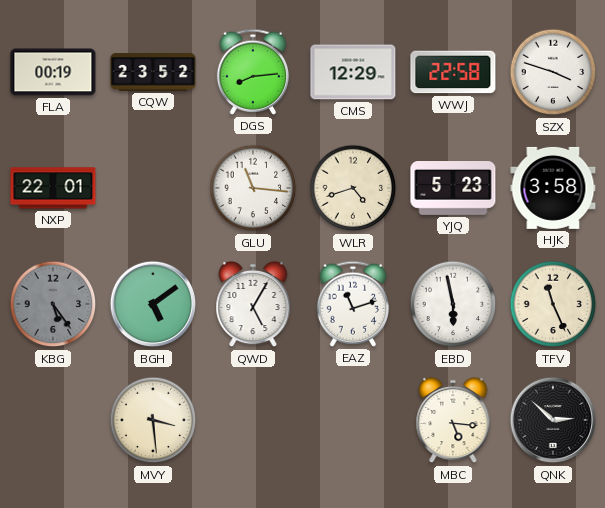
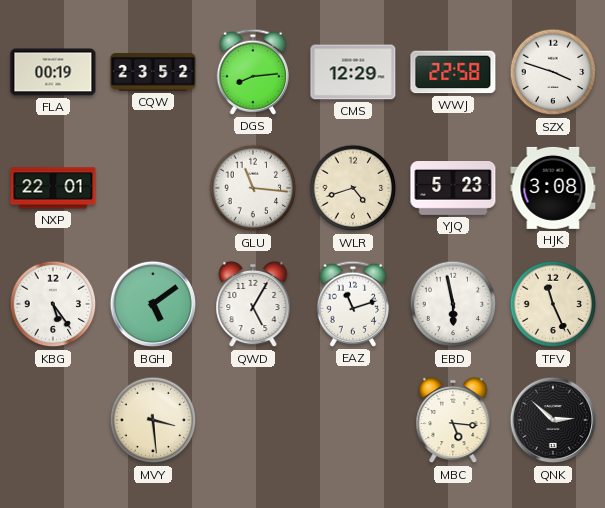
HJK: 3:58 -> 3:08
KBG dial: grey -> white
